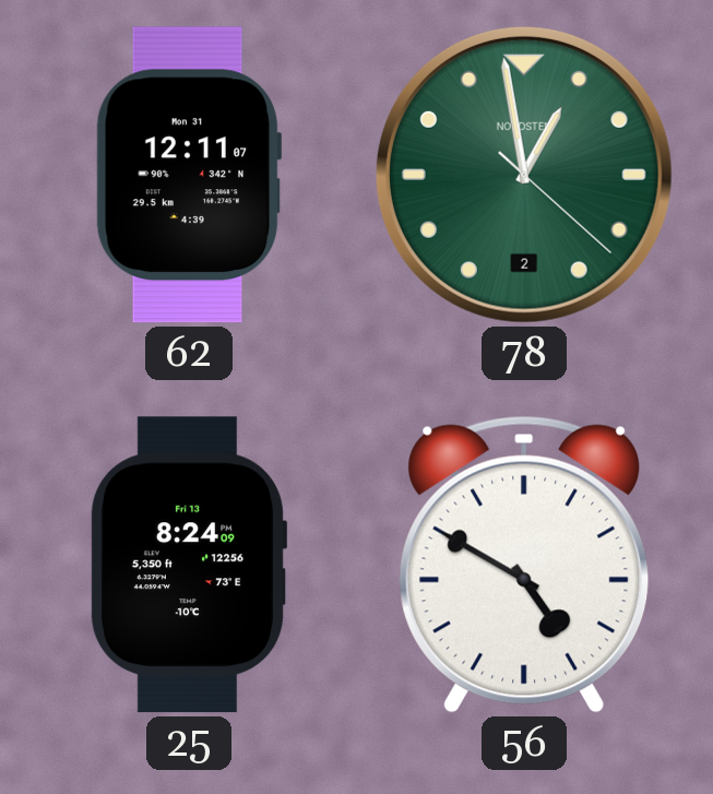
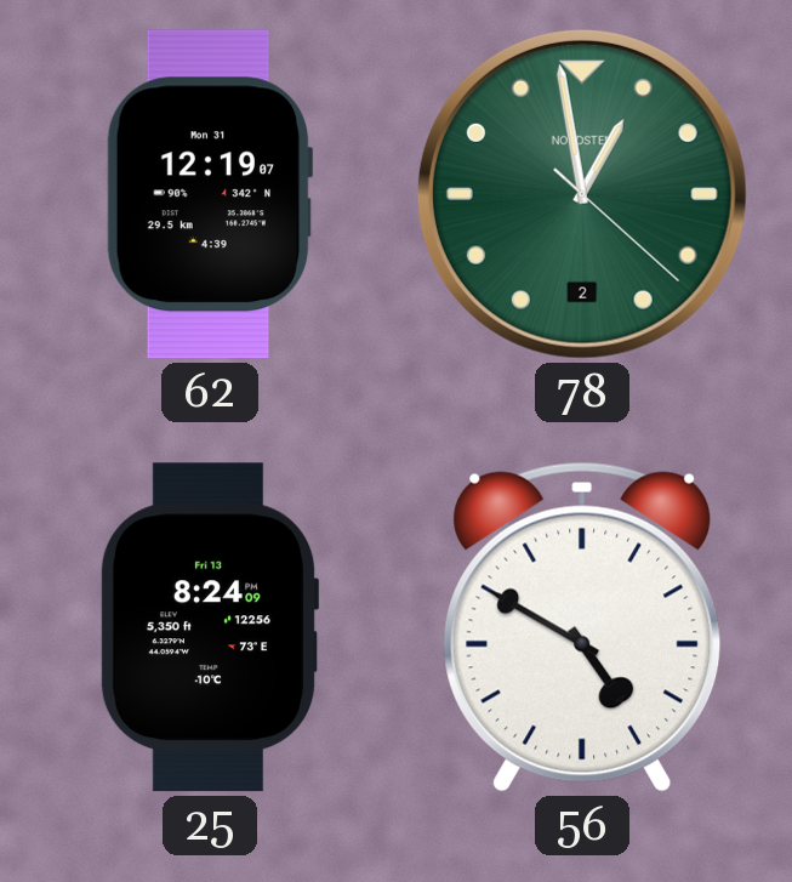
62: 12:11 -> 12:19
